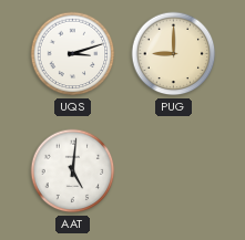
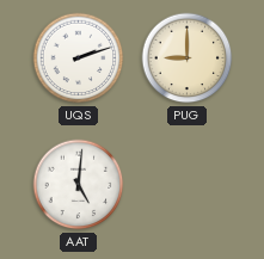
UQS: 3:12 -> 2:12
